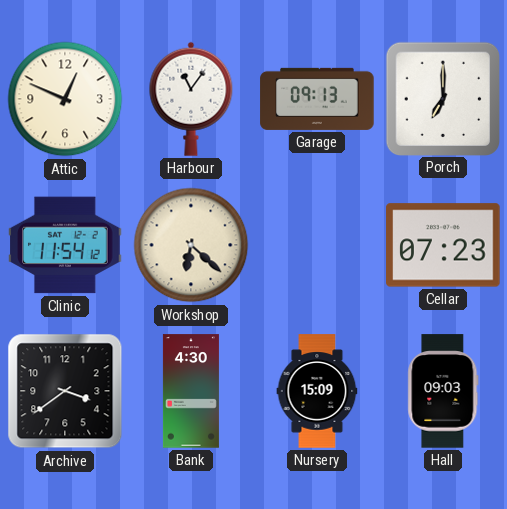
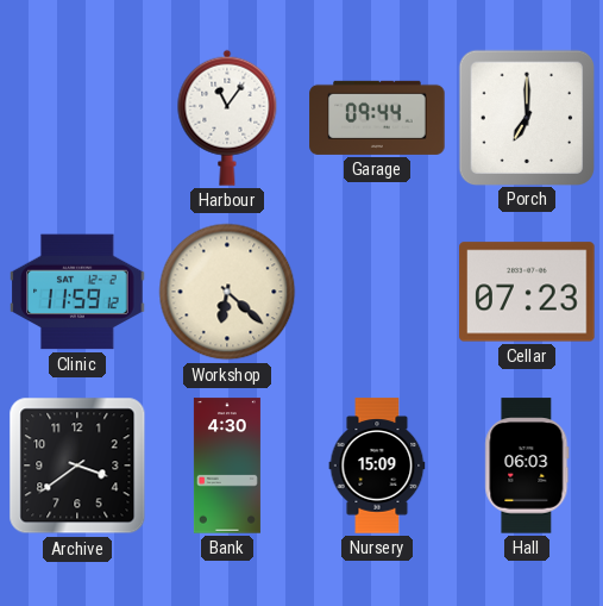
Attic: 12:49 -> none
Garage: 09:13 -> 09:44
Clinic: 11:54 -> 11:59
Hall: 09:03 -> 06:03
